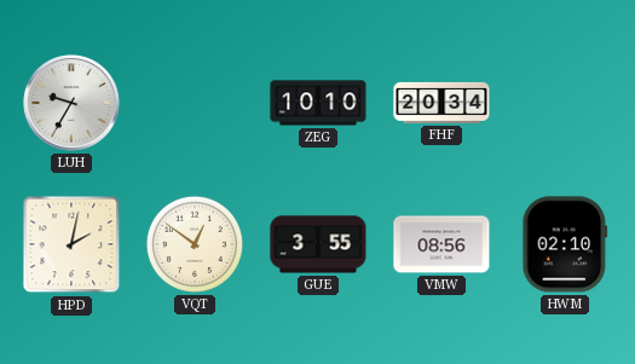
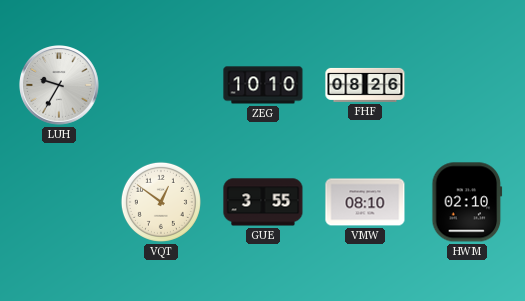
FHF: 20:34 -> 08:26
HPD: 2:02 -> none
VMW: 08:56 -> 08:10
